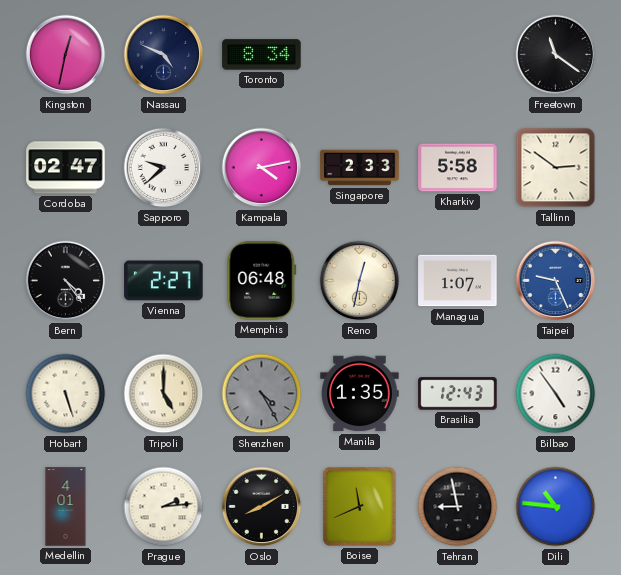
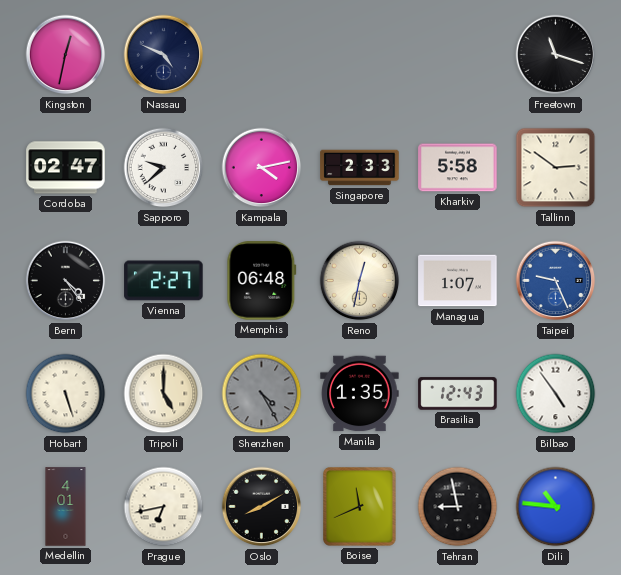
Toronto: 8:34 -> none
Freetown: 11:21 -> 11:18
Prague: 2:14 -> 6:43
